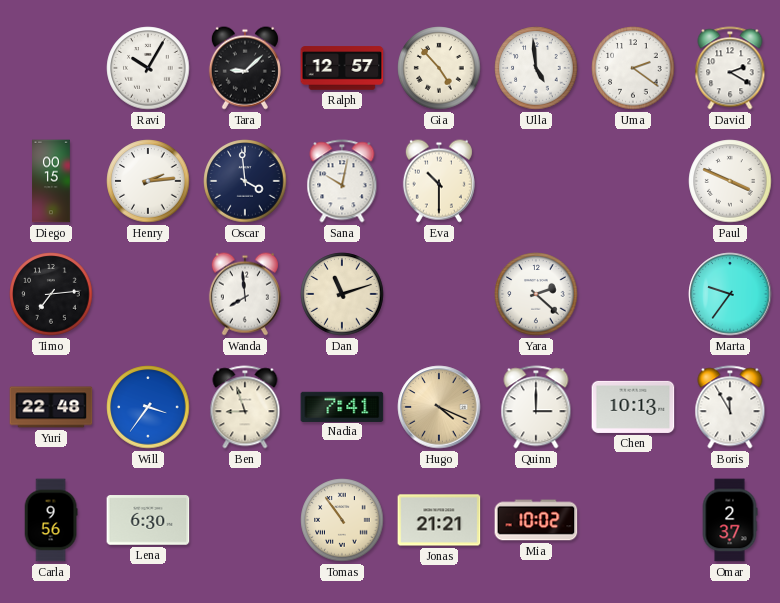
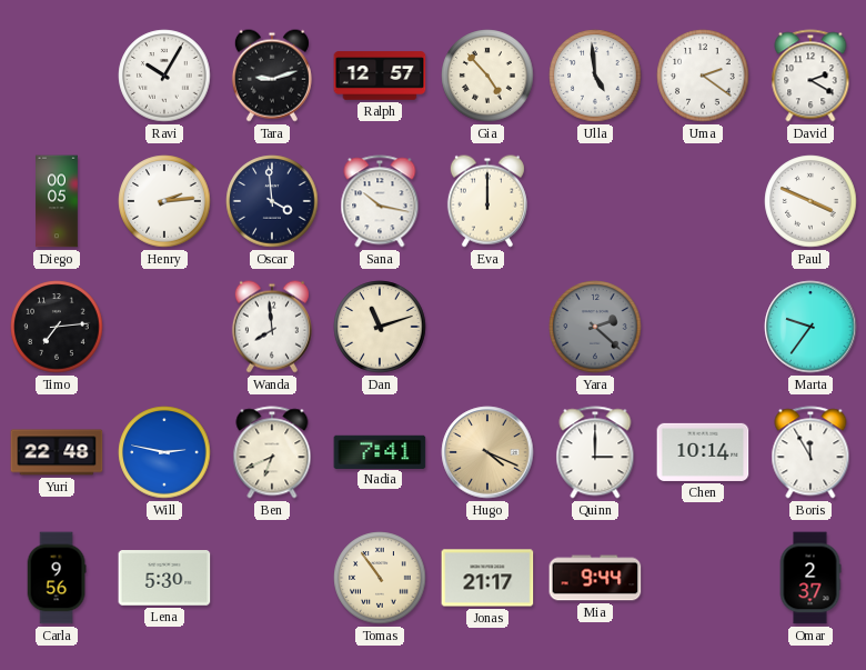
Tara: 9:08 -> 9:12
Diego: 00:15 -> 00:05
Sana: 10:02 -> 10:17
Eva: 10:30 -> 12:00
Yara dial: white -> grey
Will: 3:36 -> 2:47
Ben: 8:57 -> 6:41
Chen: 10:13 -> 10:14
Lena: 6:30 -> 5:30
Jonas: 21:21 -> 21:17
Mia: 10:02 -> 9:44
